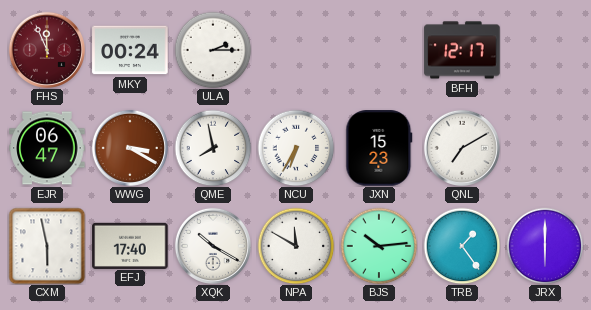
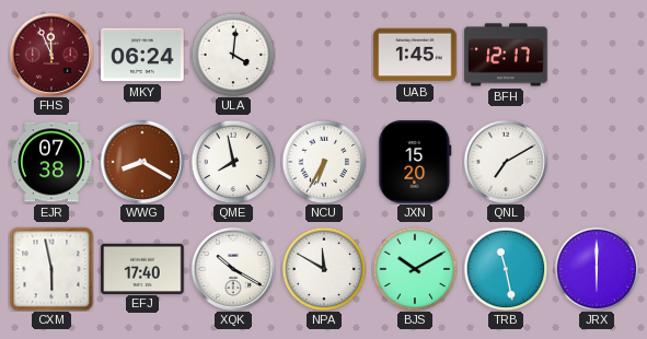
MKY: 00:24 -> 06:24
ULA: 2:15 -> 4:01
UAB: none -> 1:45
EJR: 06:47 -> 07:38
WWG: 3:20 -> 8:20
JXN: 15:23 -> 15:20
BJS: 10:14 -> 10:10
TRB: 1:24 -> 11:28
